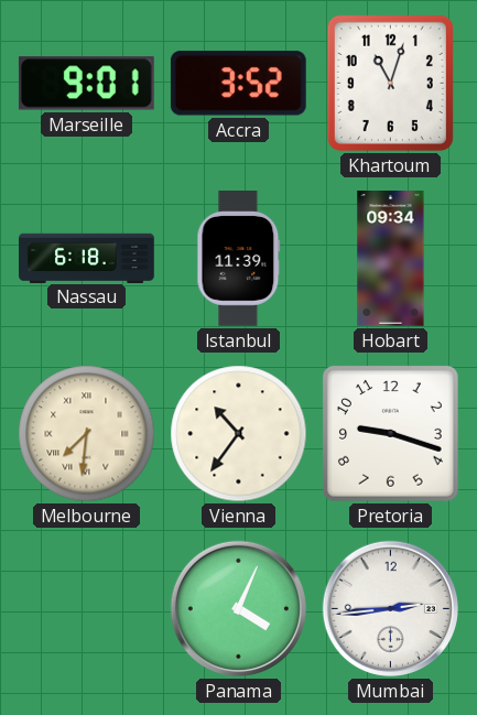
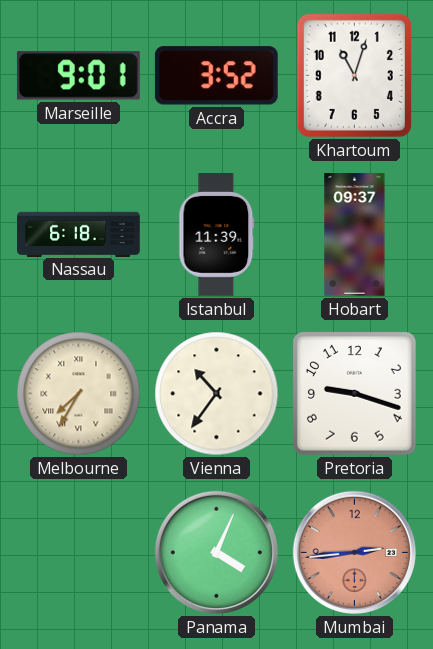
Hobart: 09:34 -> 09:37
Melbourne: 7:31 -> 7:35
Mumbai dial: white -> salmon
